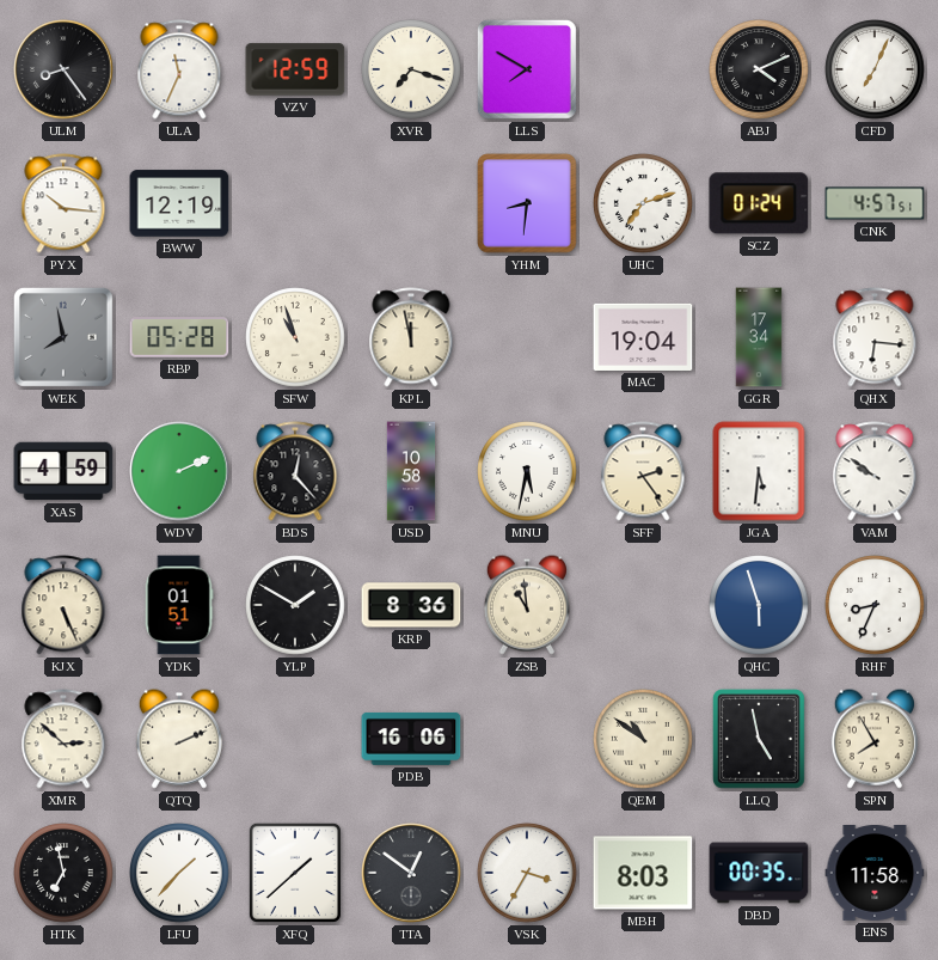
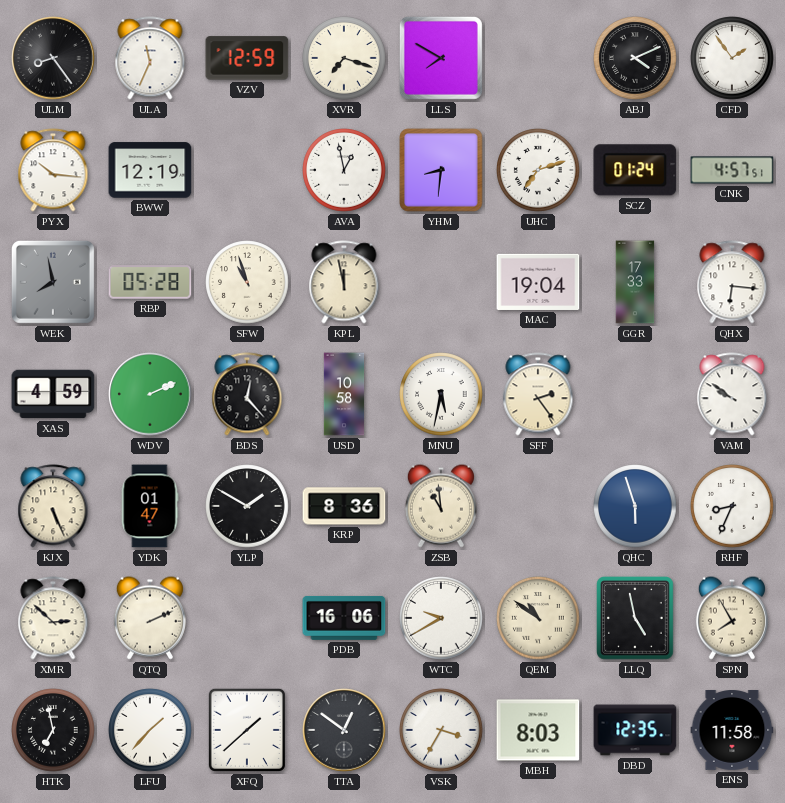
CFD: 7:04 -> 1:54
AVA: none -> 12:58
GGR: 17:34 -> 17:33
JGA: 5:31 -> none
YDK: 01:51 -> 01:47
WTC: none -> 9:40
DBD: 00:35 -> 12:35
